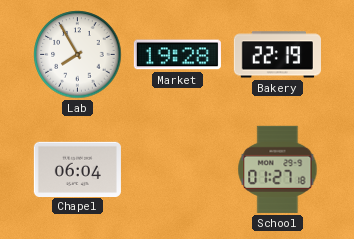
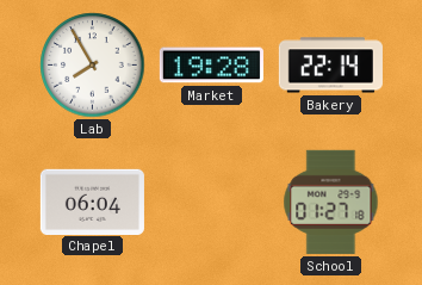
Bakery: 22:19 -> 22:14
